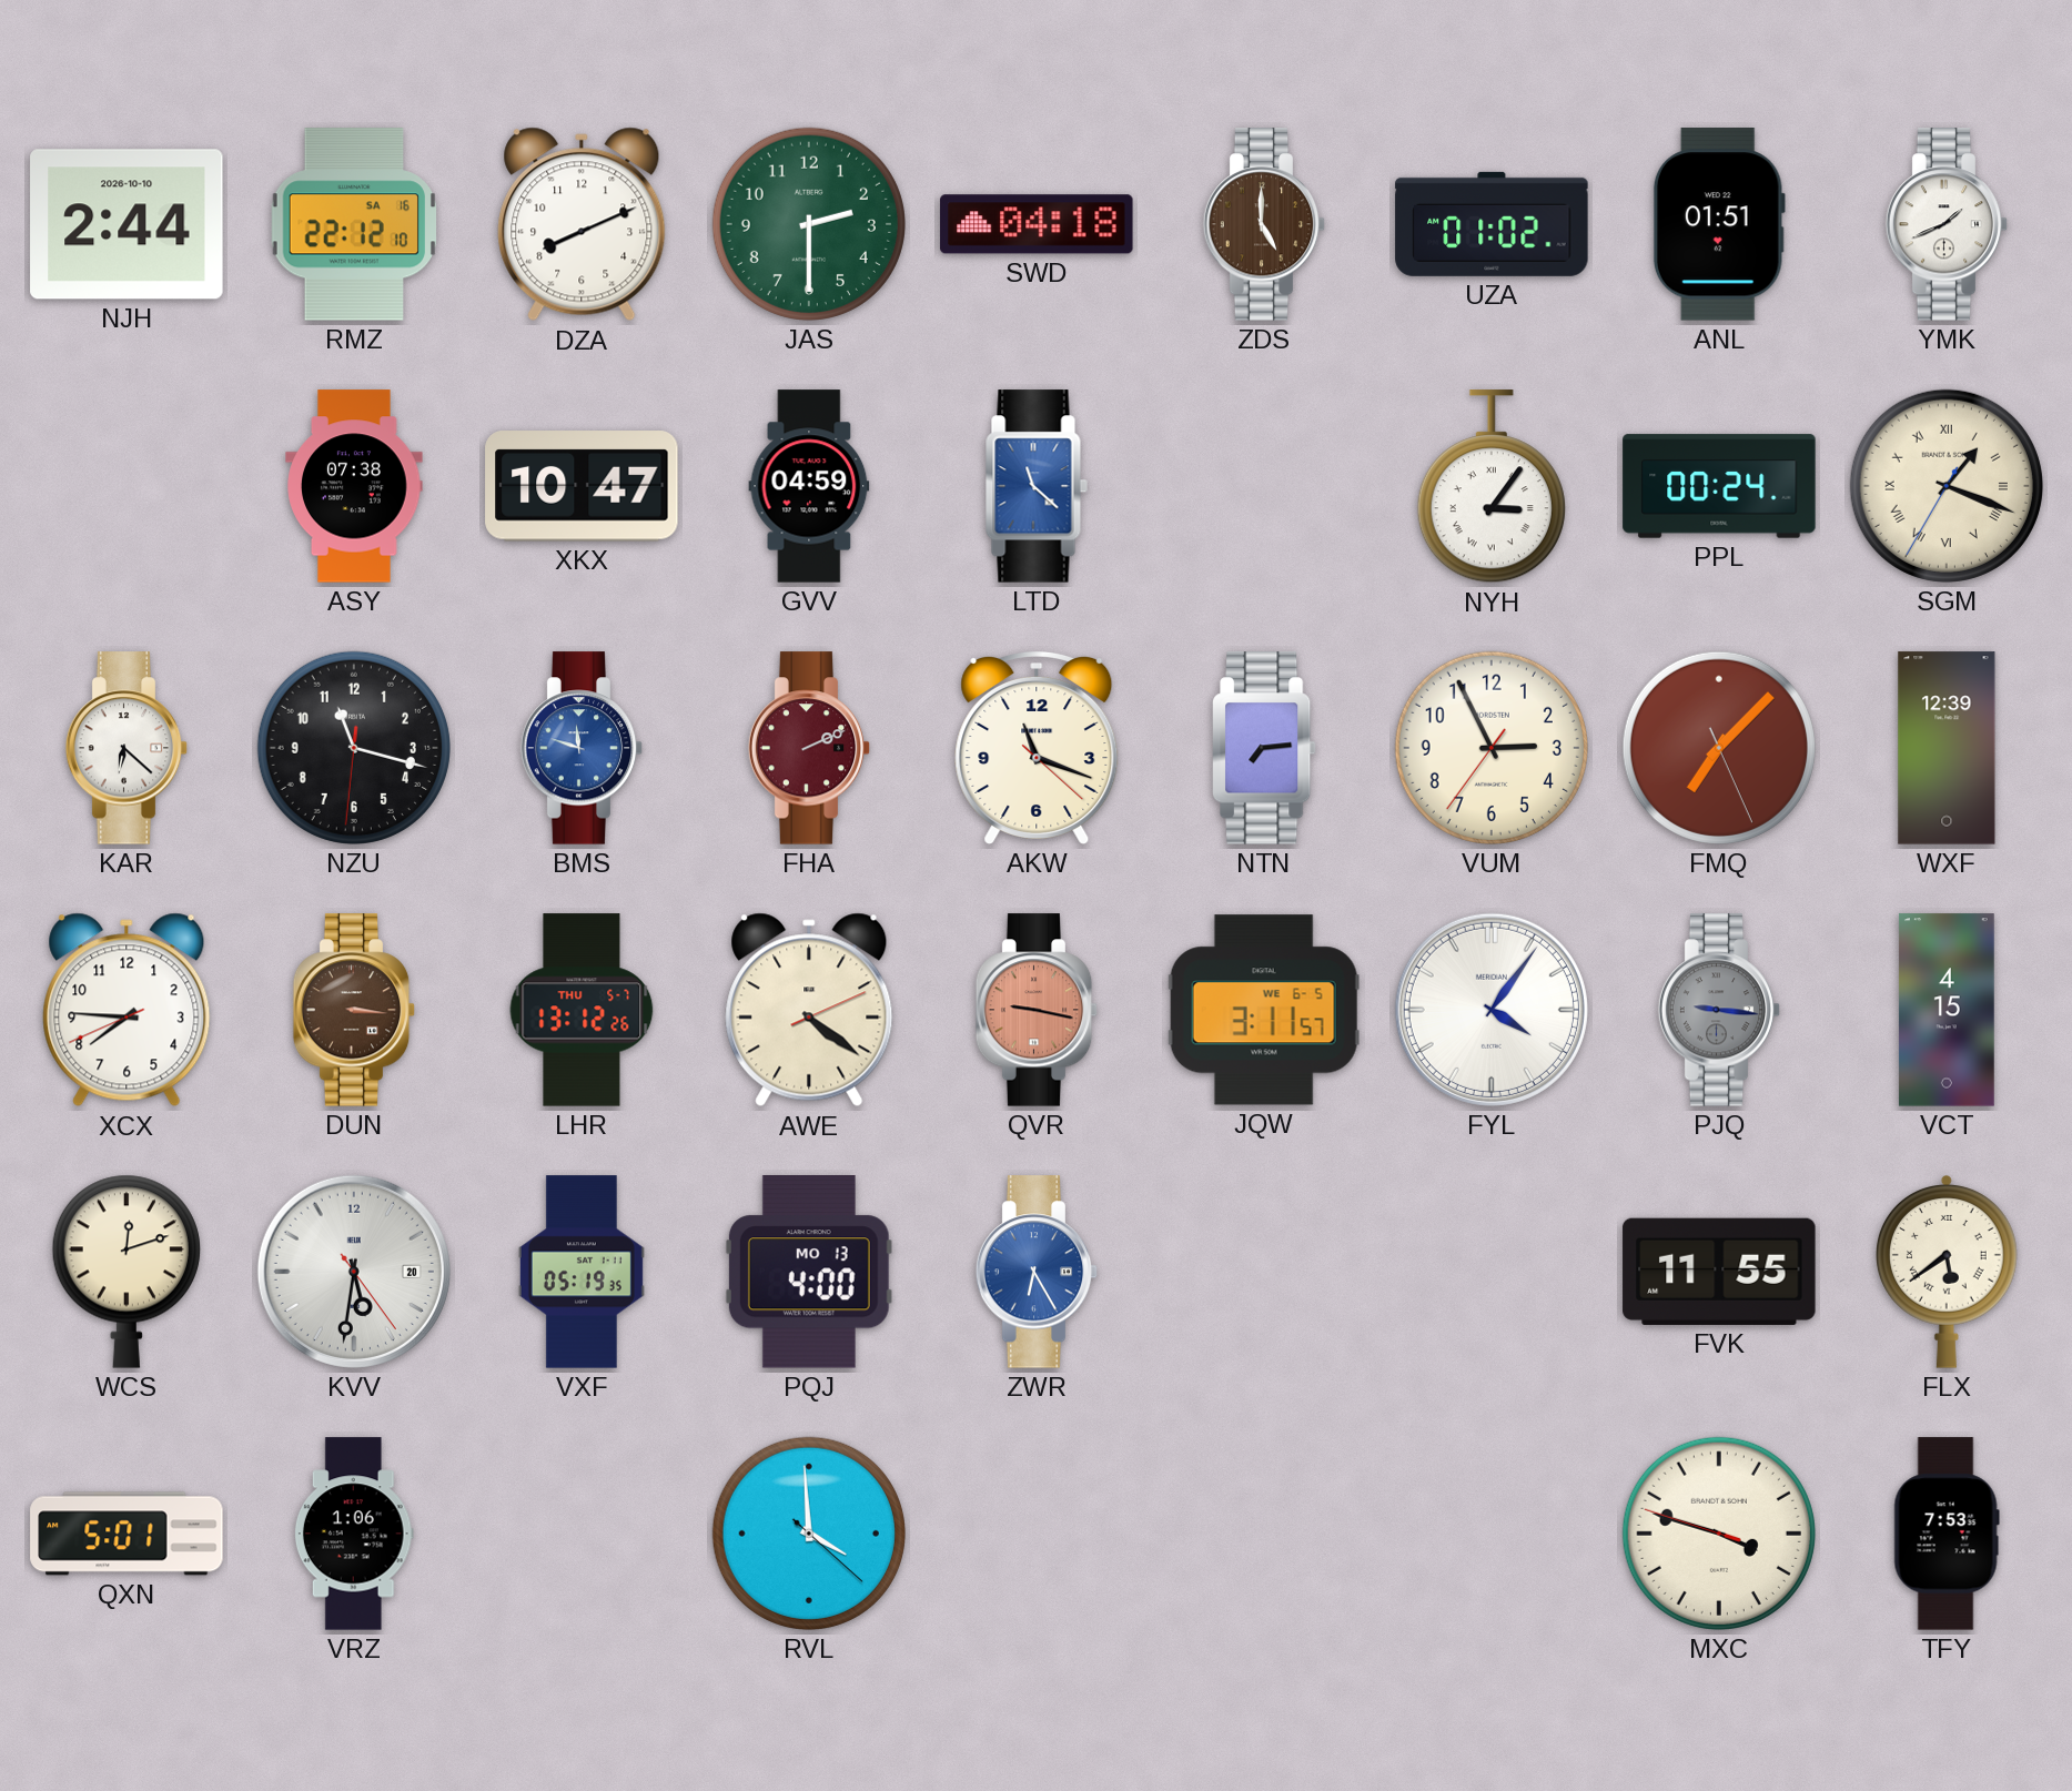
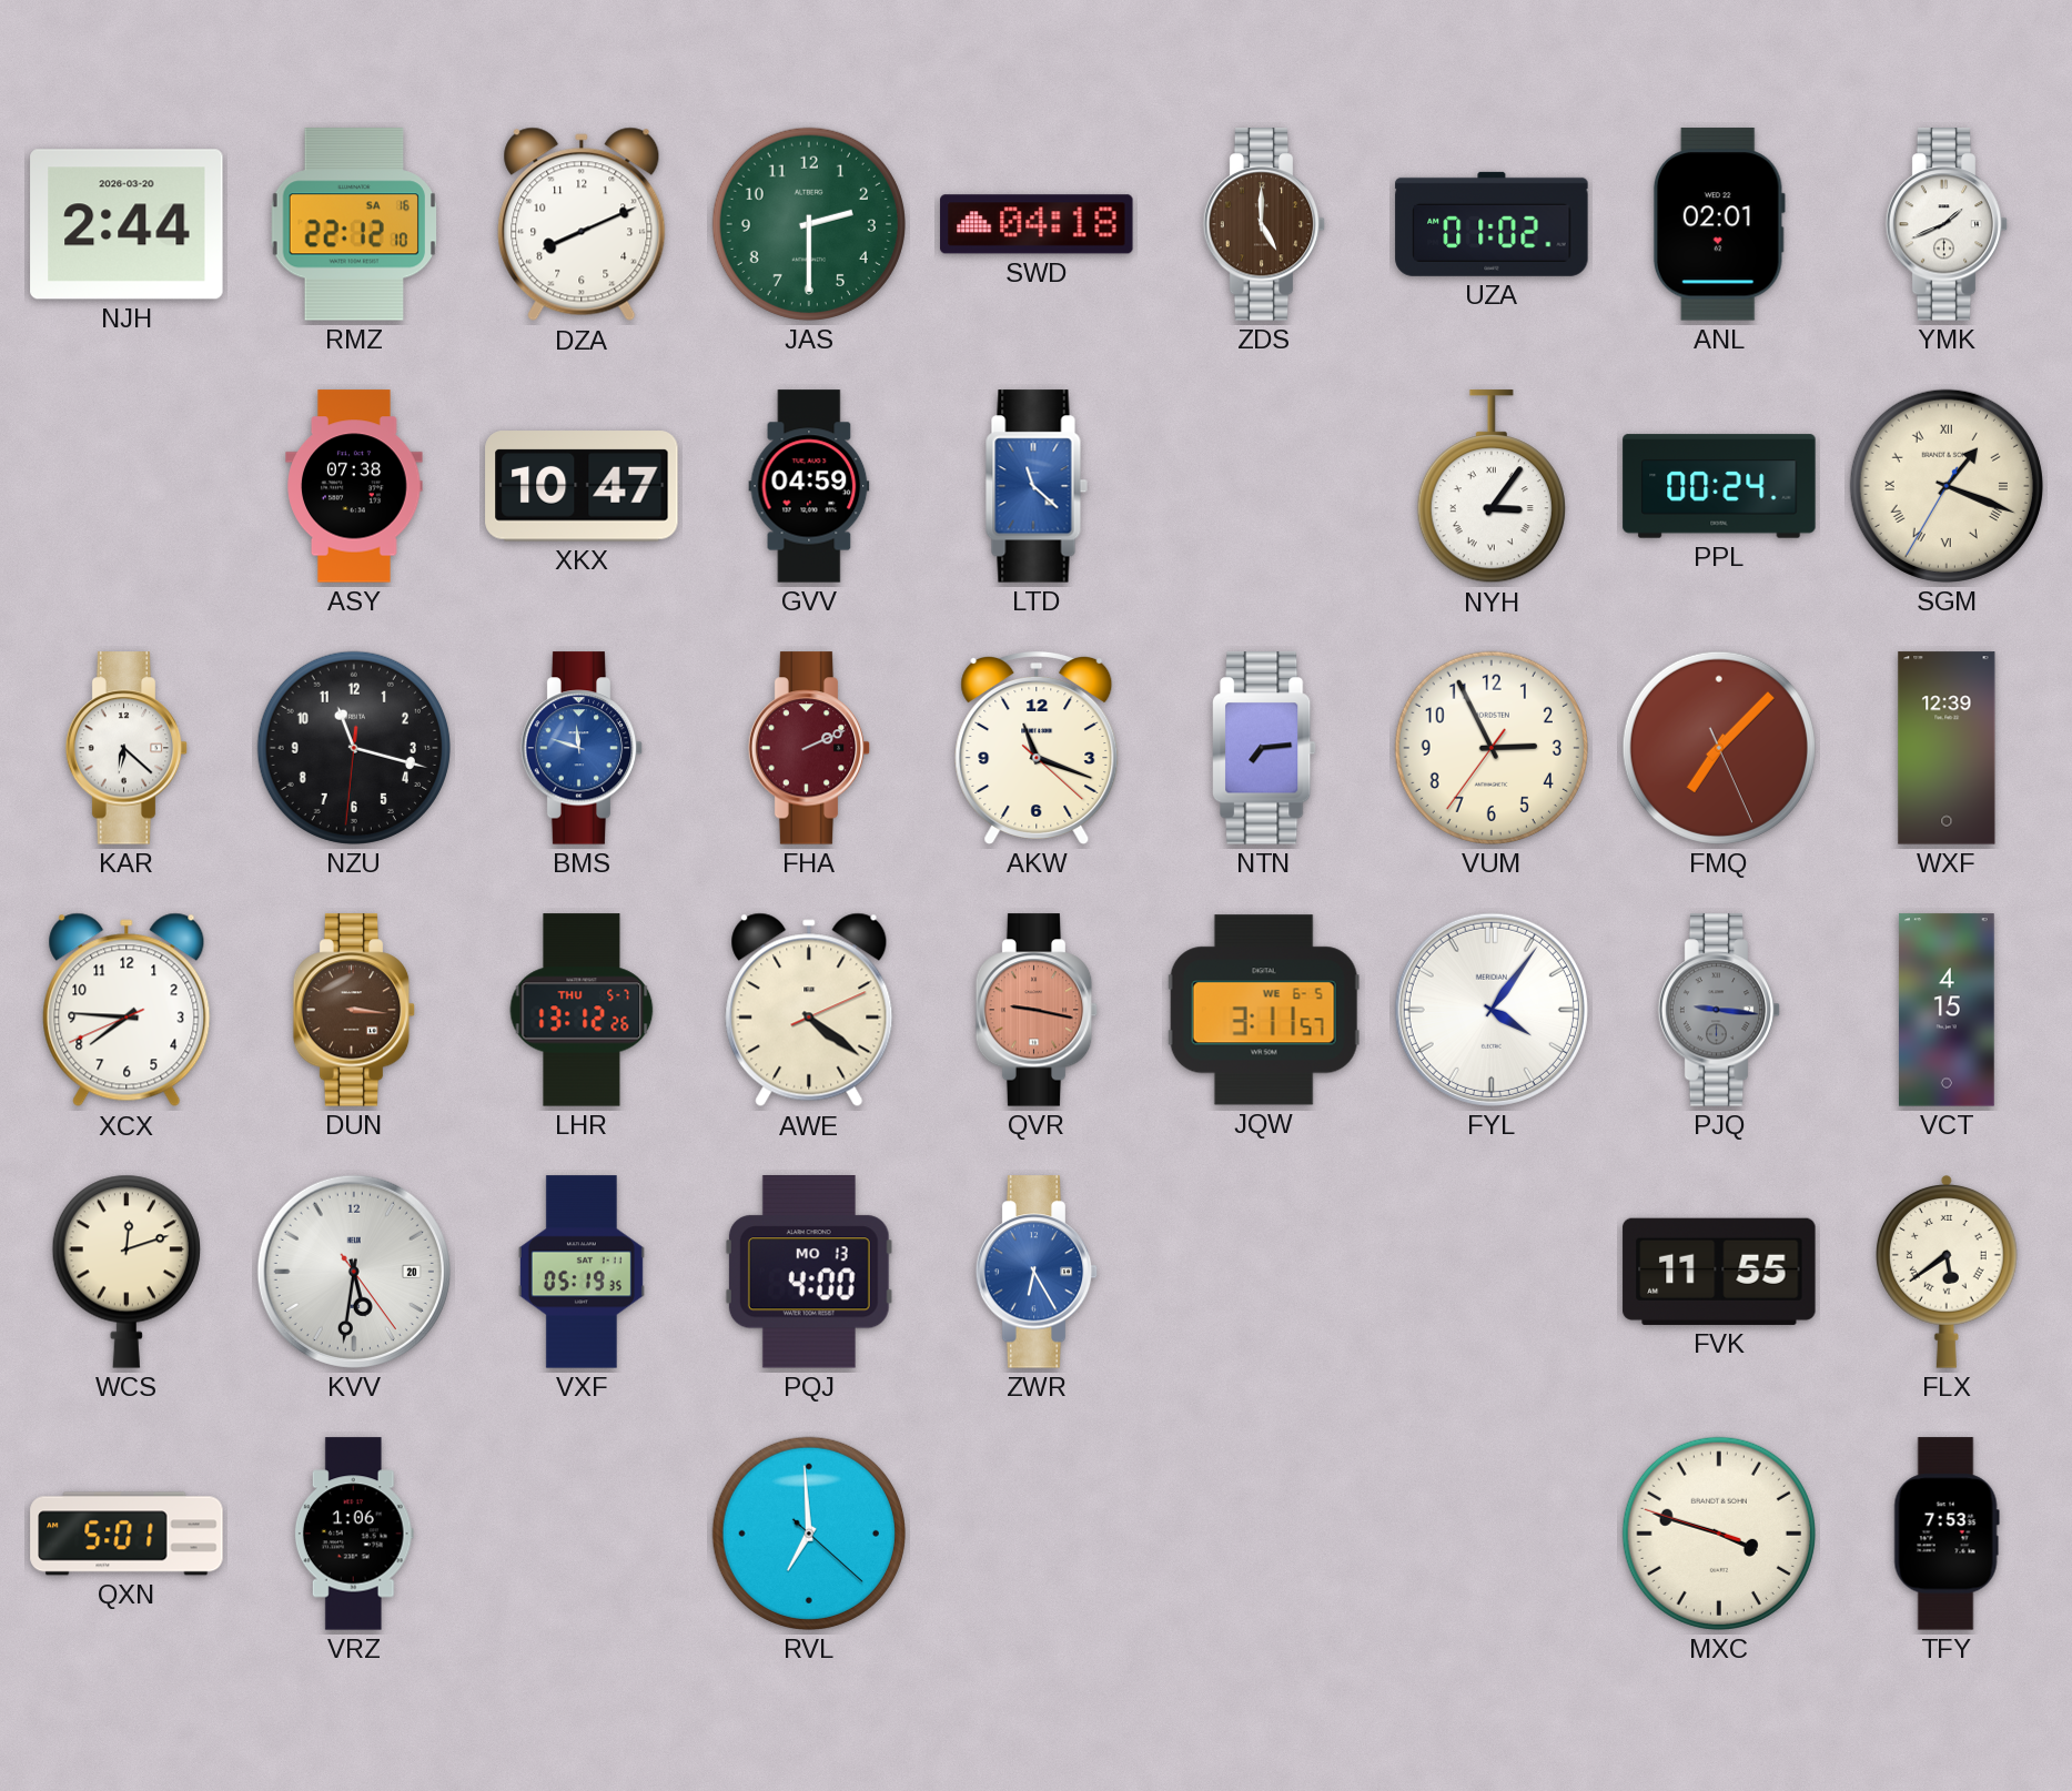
NJH date: 2026-10-10 -> 2026-03-20
ANL: 01:51 -> 02:01
RVL: 3:59 -> 6:59
